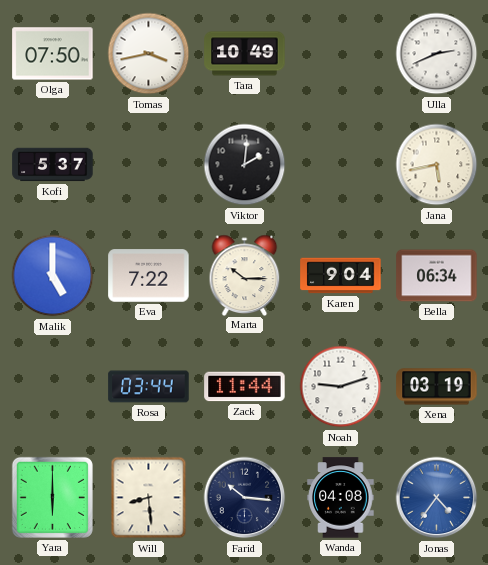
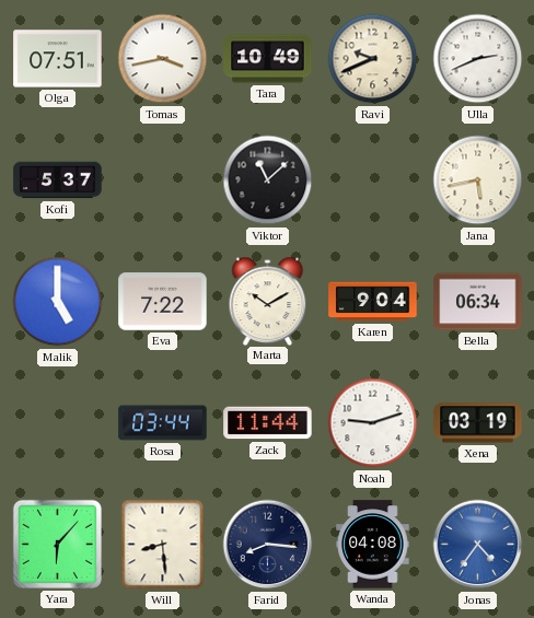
Olga: 07:50 -> 07:51
Ravi: none -> 9:41
Viktor: 2:01 -> 11:08
Marta: 10:15 -> 10:10
Yara: 6:00 -> 6:07
Farid: 10:16 -> 8:16
